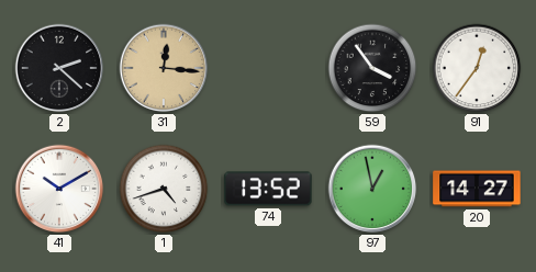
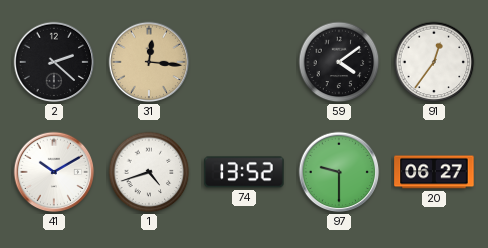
59: 3:54 -> 4:09
97: 12:58 -> 9:30
20: 14:27 -> 06:27
